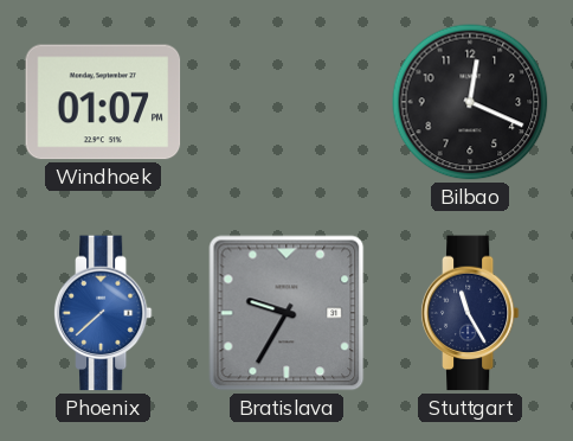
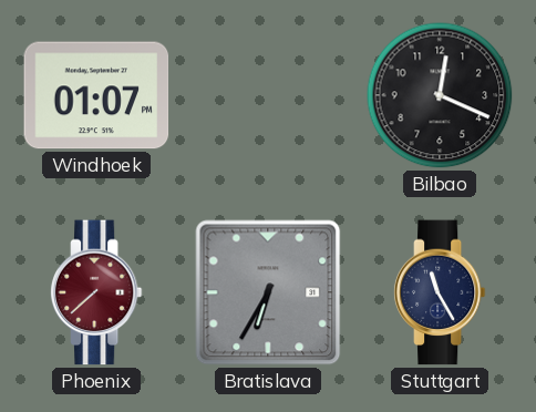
Phoenix dial: blue -> burgundy
Bratislava: 9:35 -> 6:35
